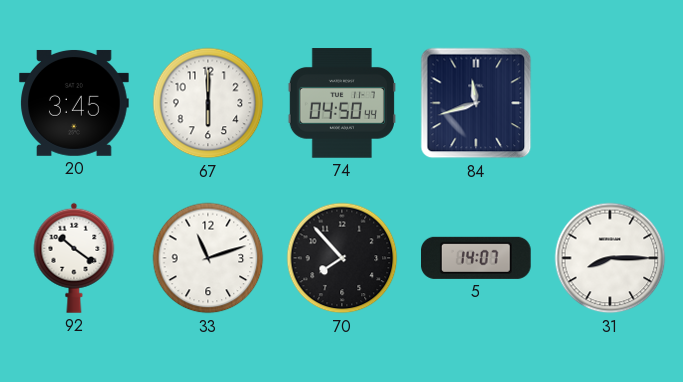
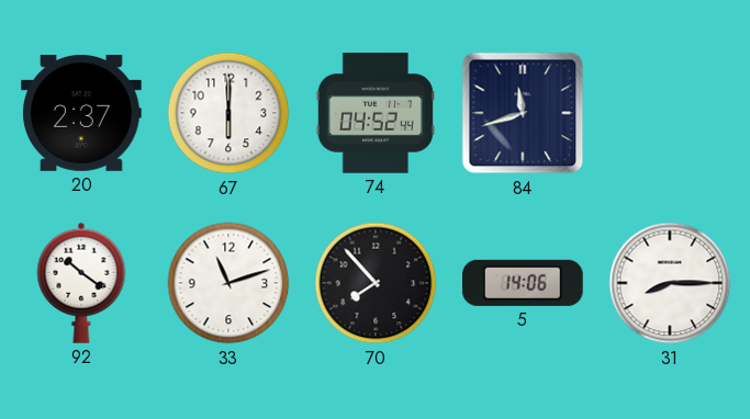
20: 3:45 -> 2:37
74: 04:50 -> 04:52
5: 14:07 -> 14:06
